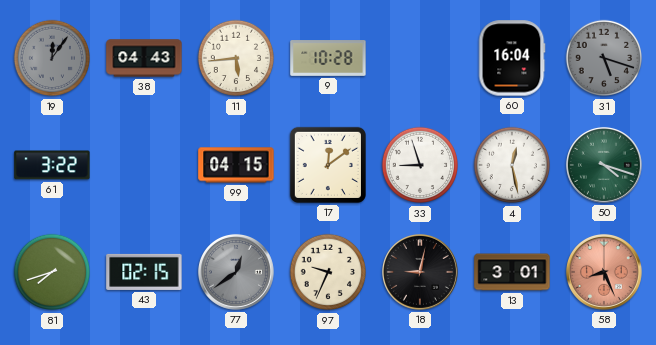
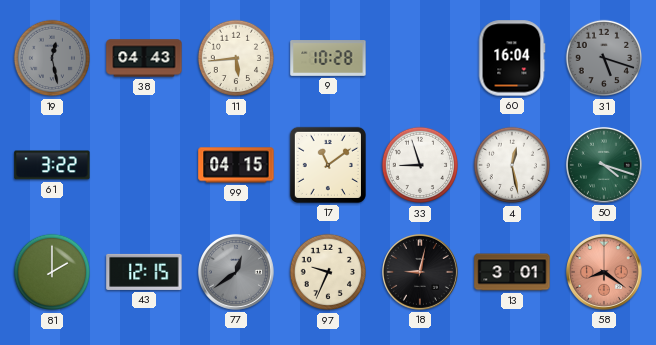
19: 12:06 -> 12:28
17: 12:09 -> 11:09
81: 7:42 -> 2:00
43: 02:15 -> 12:15
58: 8:26 -> 8:21
